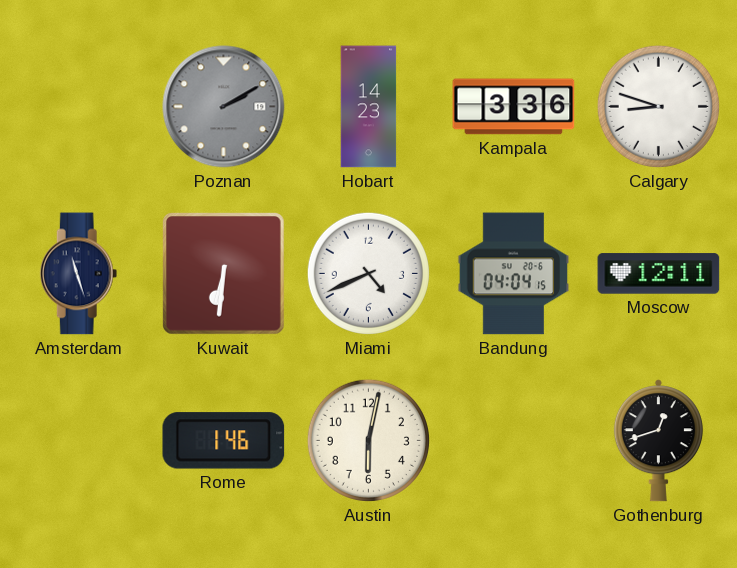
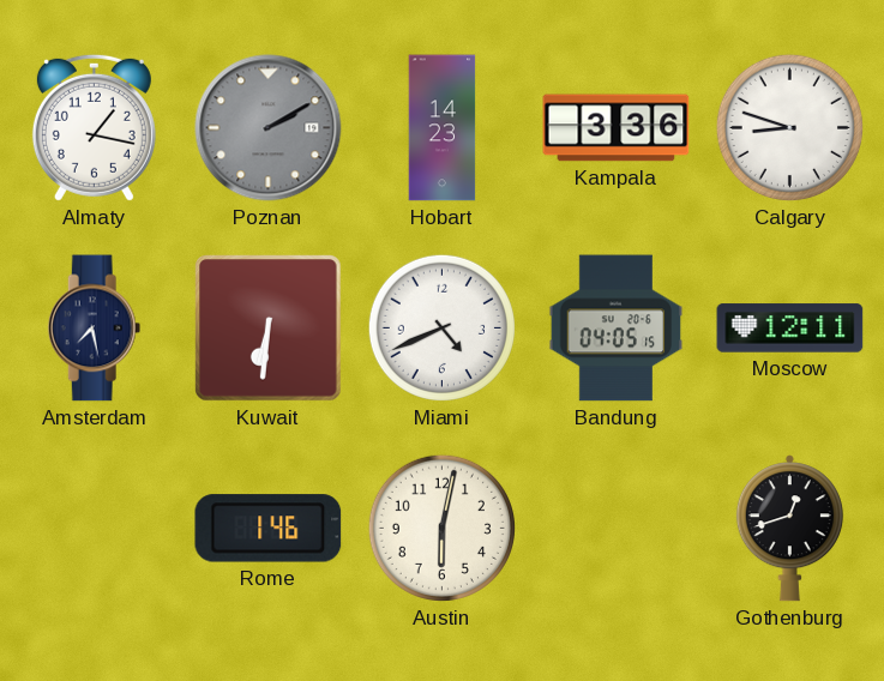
Almaty: none -> 1:17
Amsterdam: 11:27 -> 7:28
Bandung: 04:04 -> 04:05
